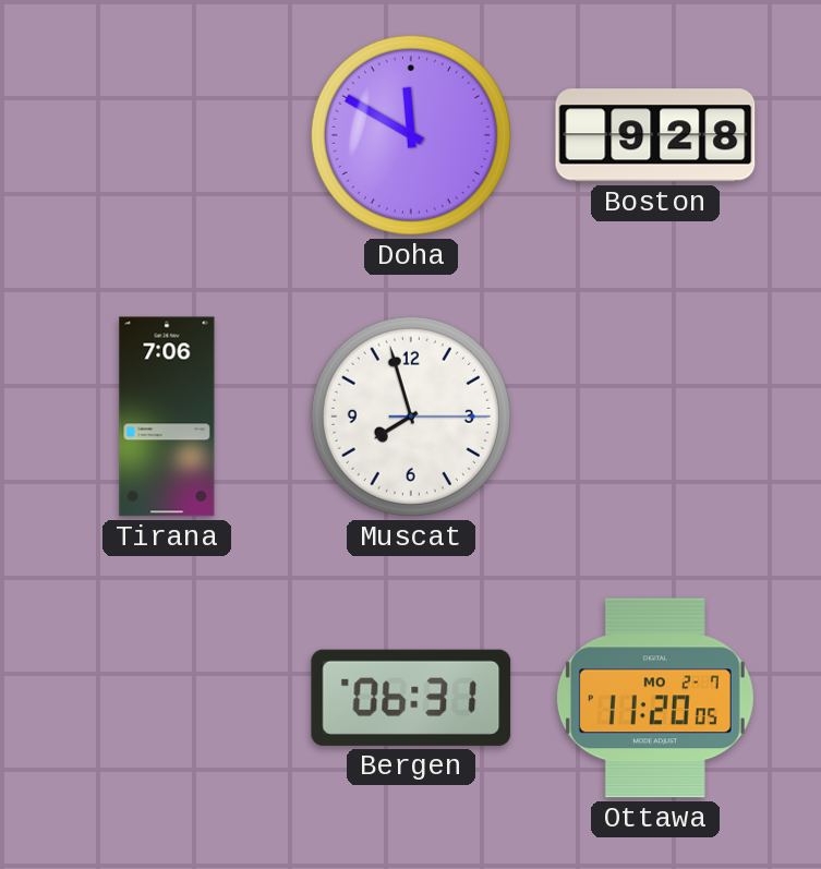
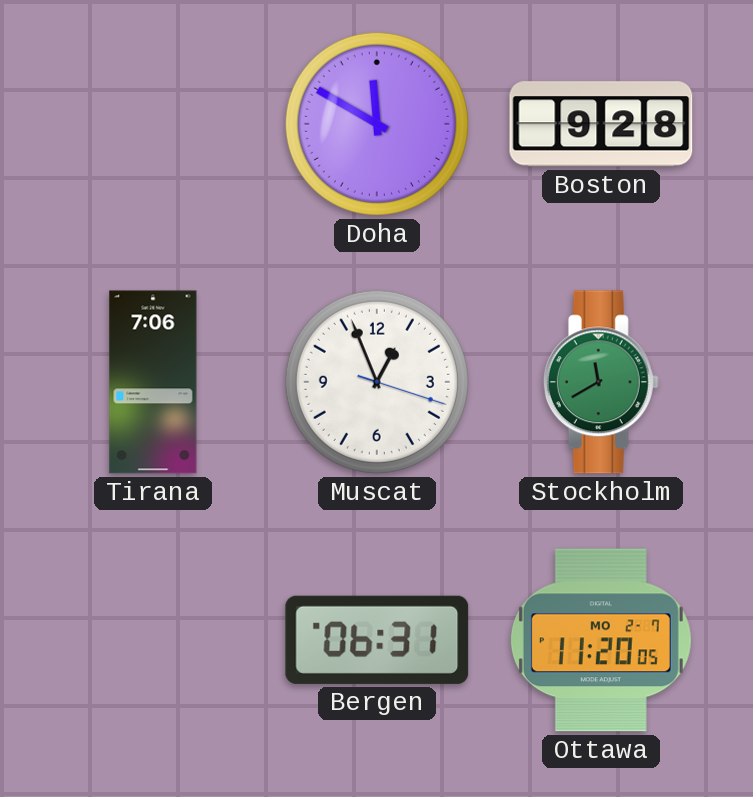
Muscat: 7:57 -> 12:56
Stockholm: none -> 11:40
